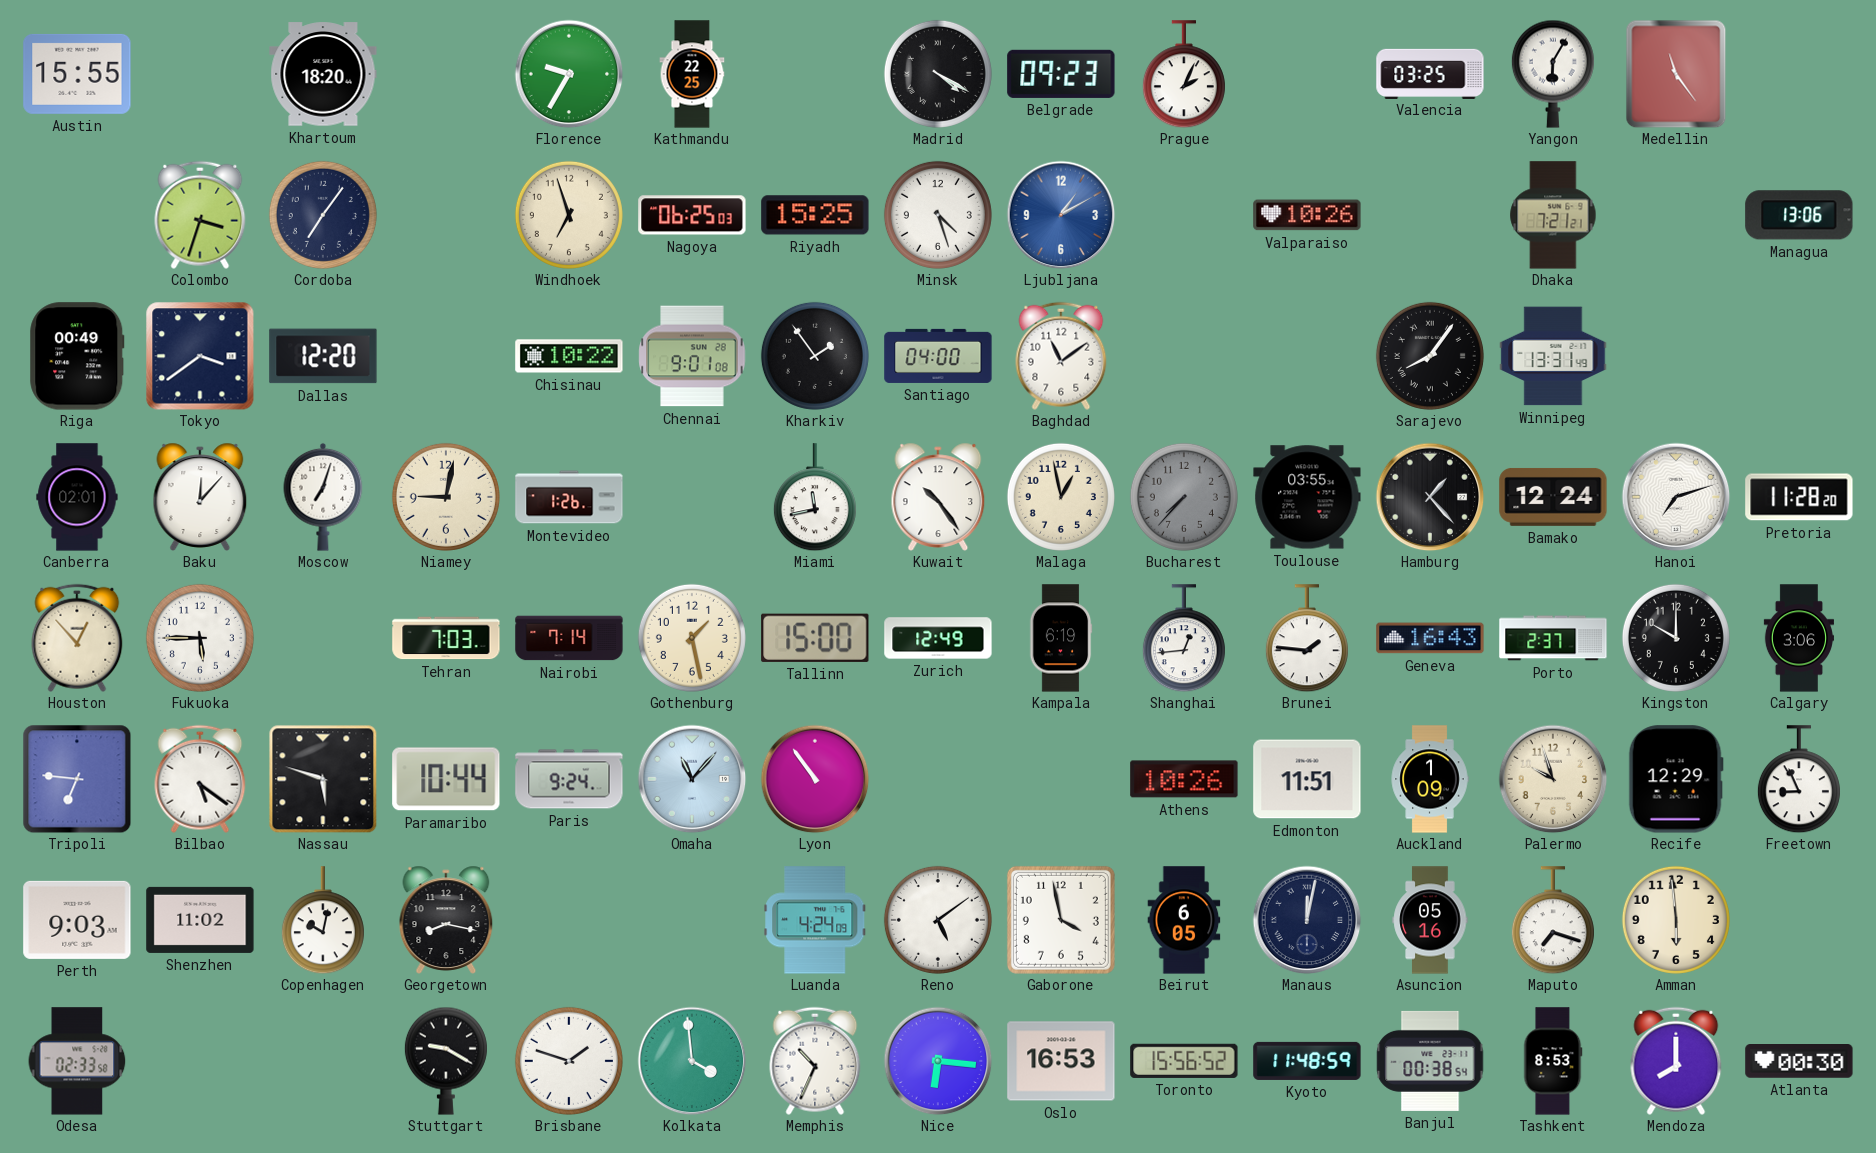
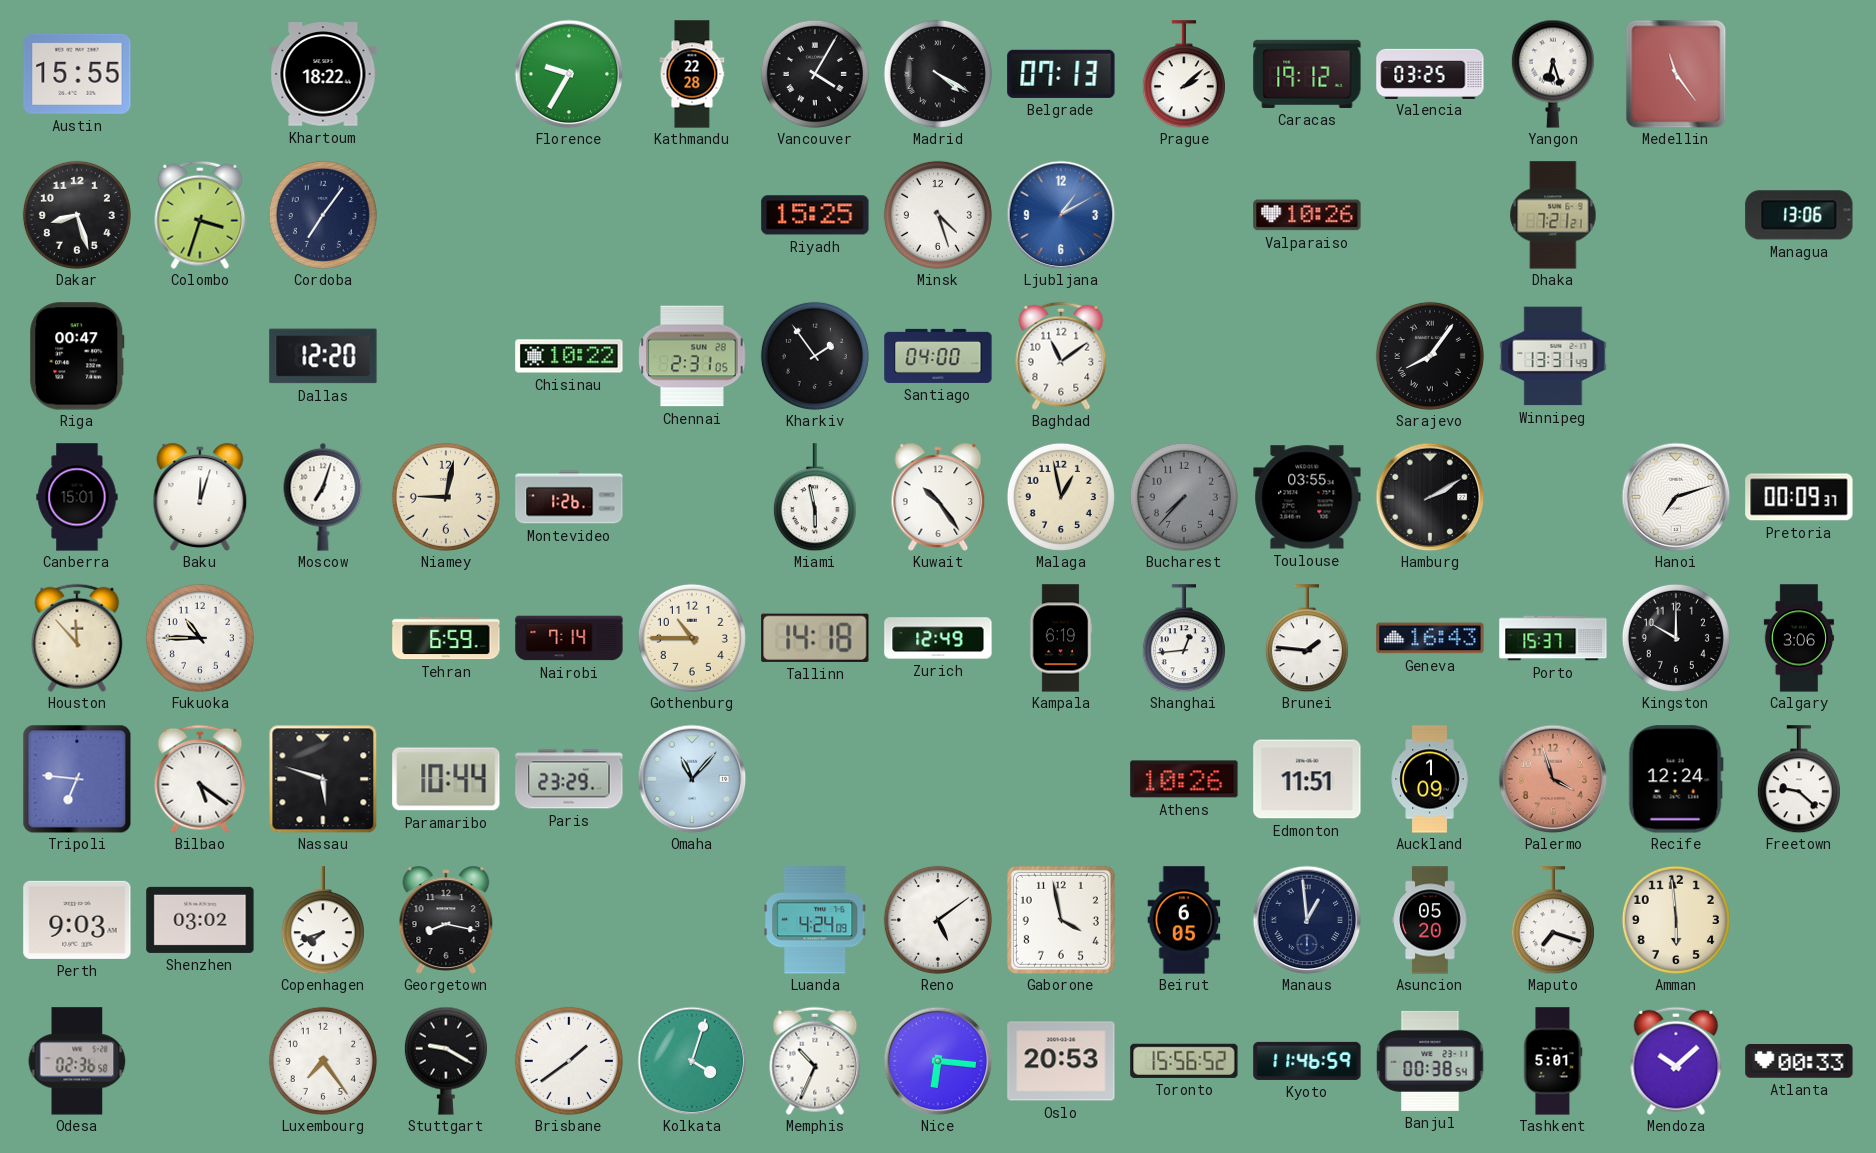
Khartoum: 18:20 -> 18:22
Kathmandu: 22:25 -> 22:28
Vancouver: none -> 4:05
Belgrade: 09:23 -> 07:13
Prague: 2:04 -> 2:08
Caracas: none -> 19:12
Yangon: 6:05 -> 6:27
Dakar: none -> 8:27
Windhoek: 6:57 -> none
Nagoya: 06:25 -> none
Riga: 00:49 -> 00:47
Tokyo: 3:39 -> none
Chennai: 9:01 -> 2:31
Canberra: 02:01 -> 15:01
Baku: 12:07 -> 12:03
Miami: 11:43 -> 5:58
Hamburg: 1:23 -> 2:10
Bamako: 12:24 -> none
Pretoria: 11:28 -> 00:09
Houston: 12:53 -> 11:53
Fukuoka: 5:45 -> 10:45
Tehran: 7:03 -> 6:59
Gothenburg: 1:28 -> 10:45
Tallinn: 15:00 -> 14:18
Porto: 2:37 -> 15:37
Paris: 9:24 -> 23:29
Lyon: 10:54 -> none
Palermo: 9:57 -> 3:57
Palermo dial: cream -> salmon
Recife: 12:29 -> 12:24
Freetown: 8:56 -> 9:22
Shenzhen: 11:02 -> 03:02
Copenhagen: 10:02 -> 7:42
Manaus: 12:02 -> 12:59
Asuncion: 05:16 -> 05:20
Odesa: 02:33 -> 02:36
Luxembourg: none -> 7:24
Brisbane: 1:48 -> 1:39
Kolkata: 3:59 -> 4:03
Oslo: 16:53 -> 20:53
Kyoto: 11:48 -> 11:46
Tashkent: 8:53 -> 5:01
Mendoza: 8:00 -> 10:08
Atlanta: 00:30 -> 00:33
